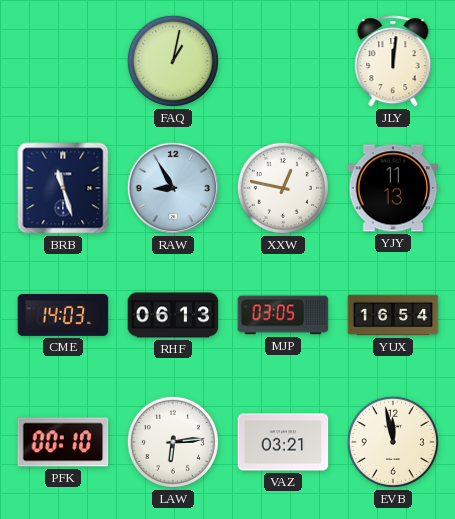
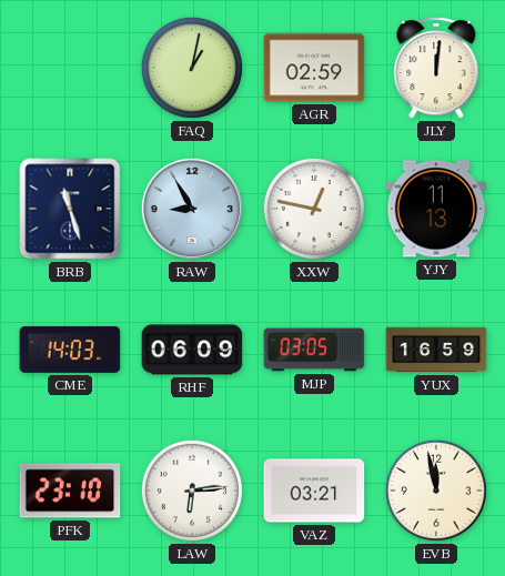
AGR: none -> 02:59
RHF: 06:13 -> 06:09
YUX: 16:54 -> 16:59
PFK: 00:10 -> 23:10
